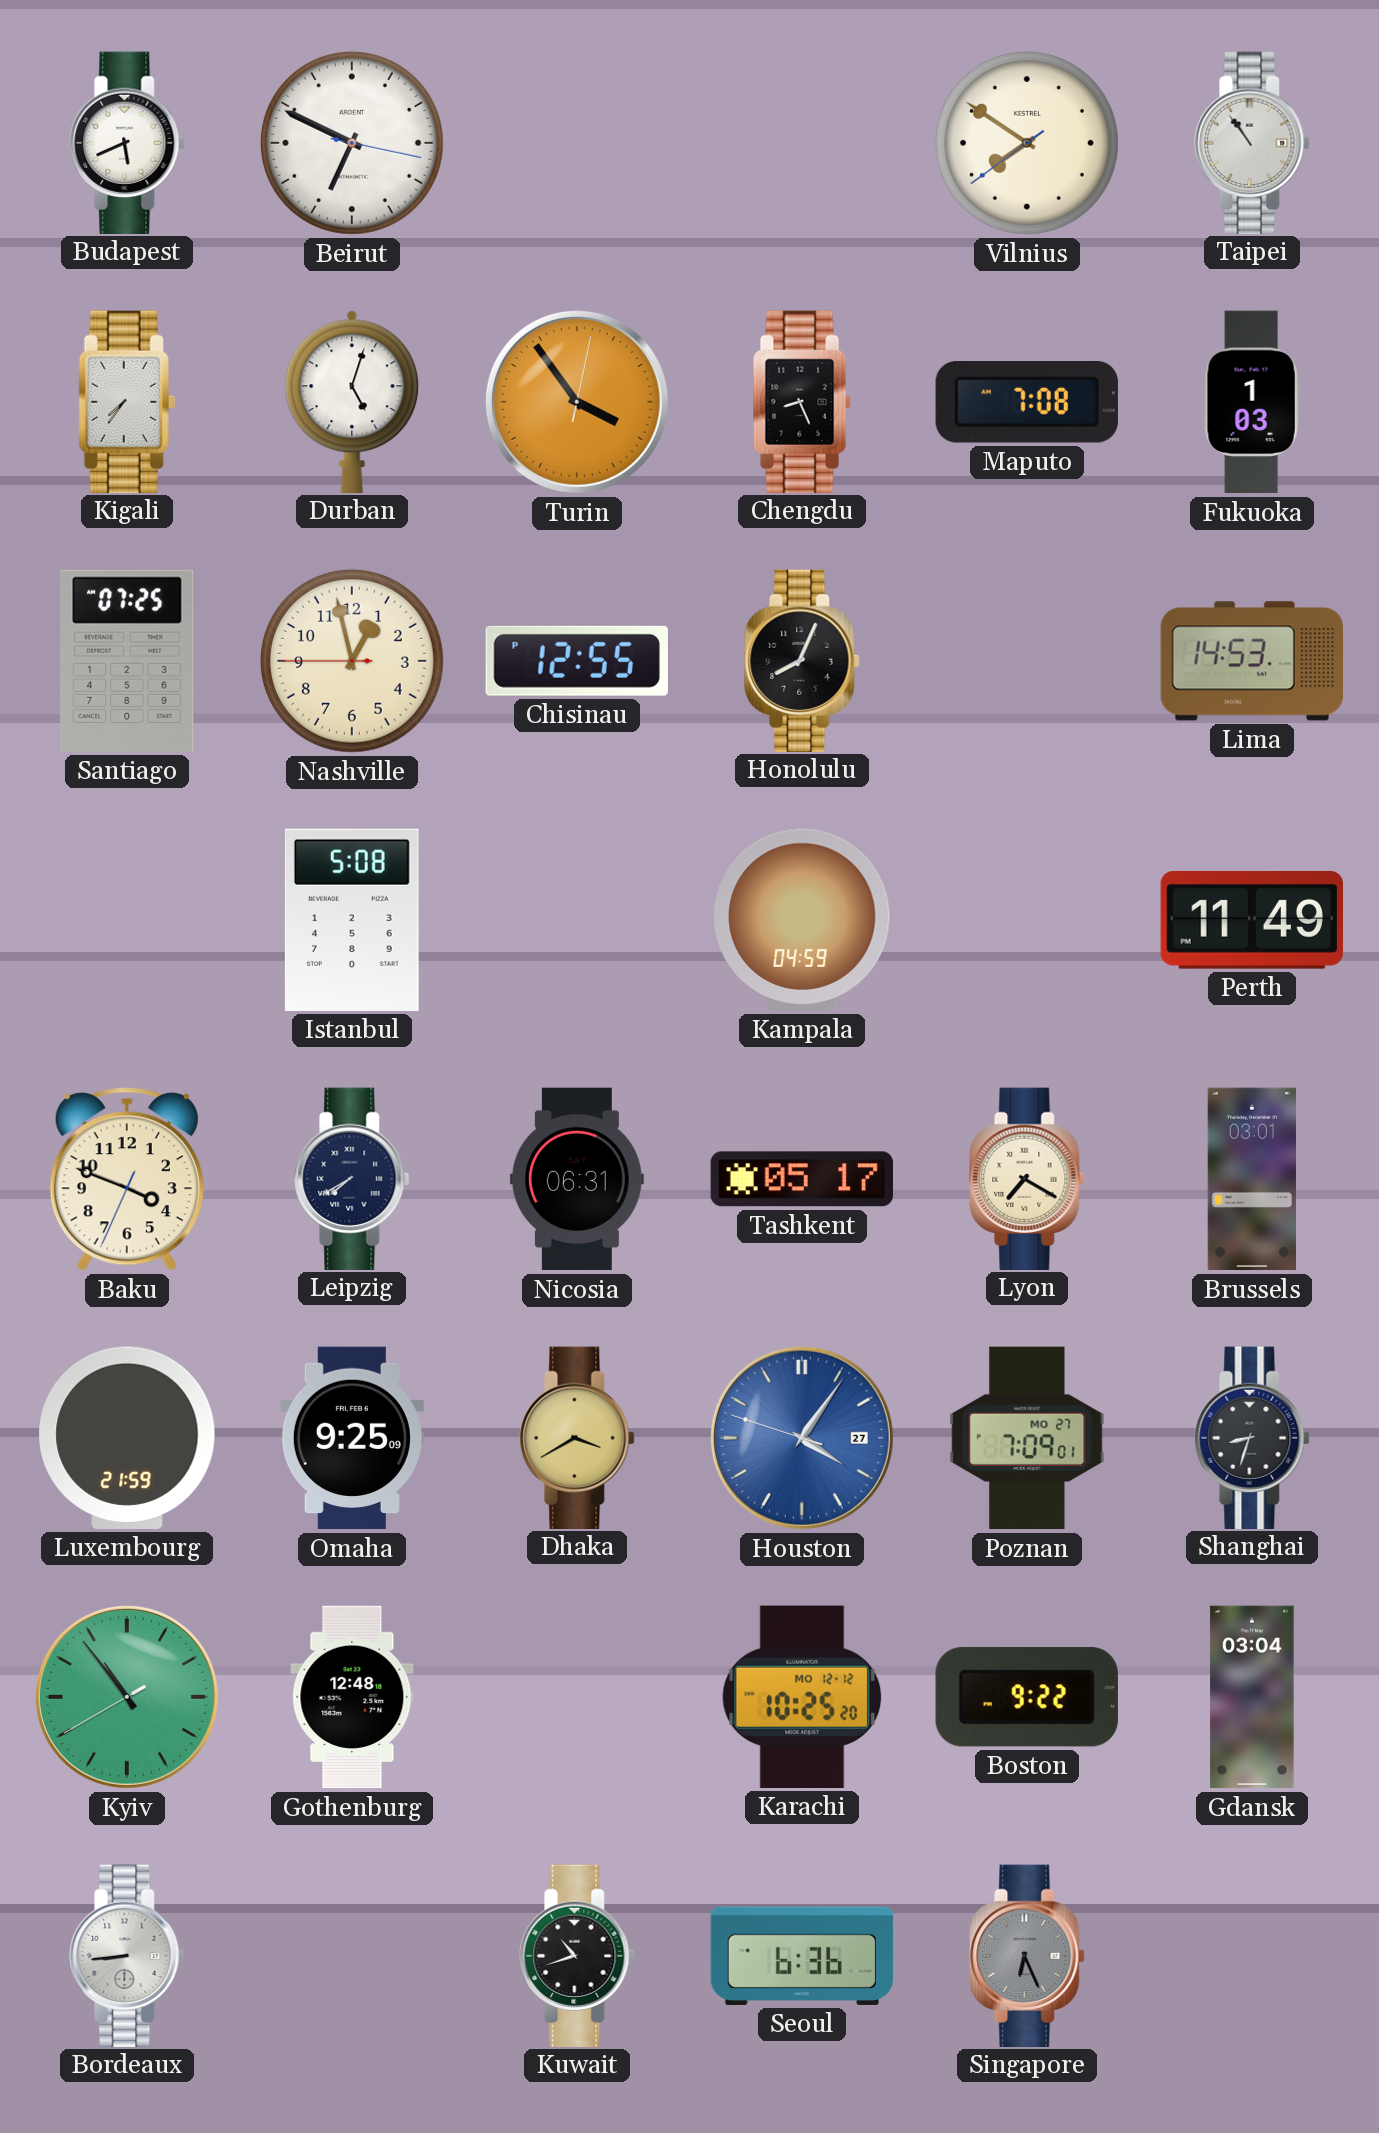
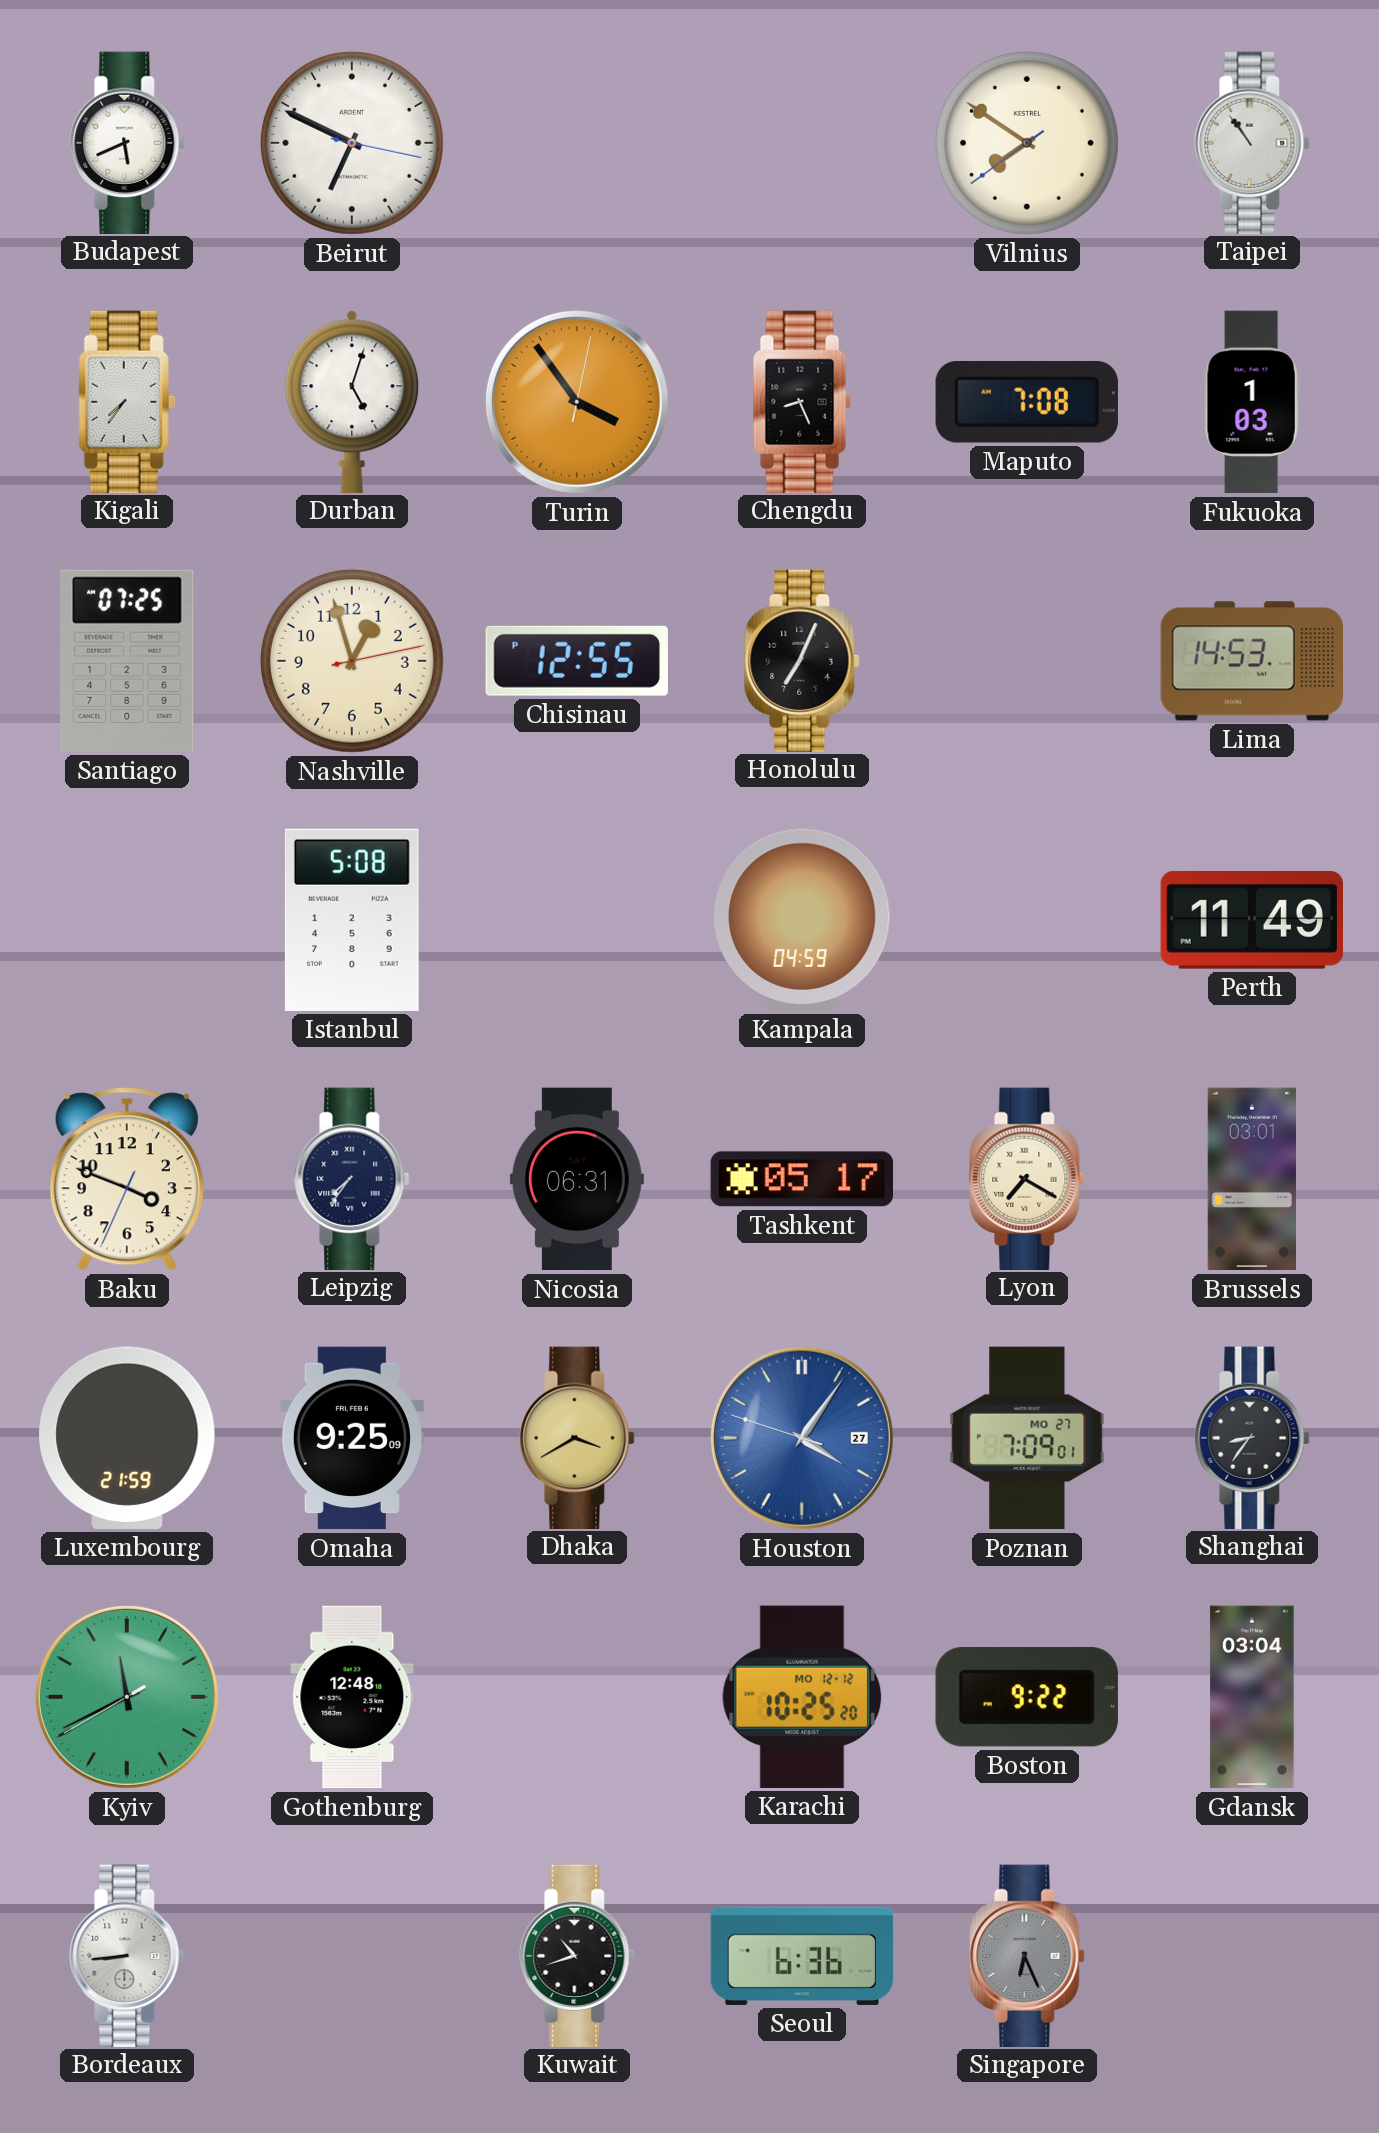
Nashville: 12:57:45 -> 12:57:13
Honolulu: 8:04 -> 7:04
Leipzig: 7:40 -> 7:36
Shanghai: 8:33 -> 8:36
Kyiv: 10:53 -> 11:40
